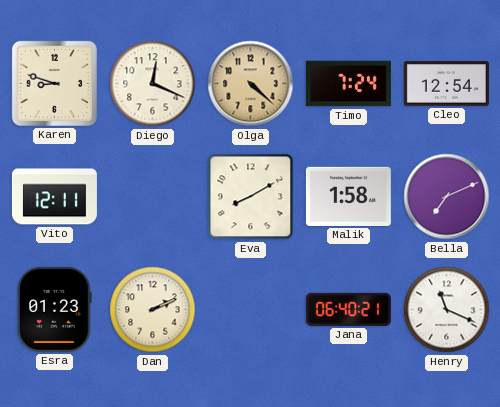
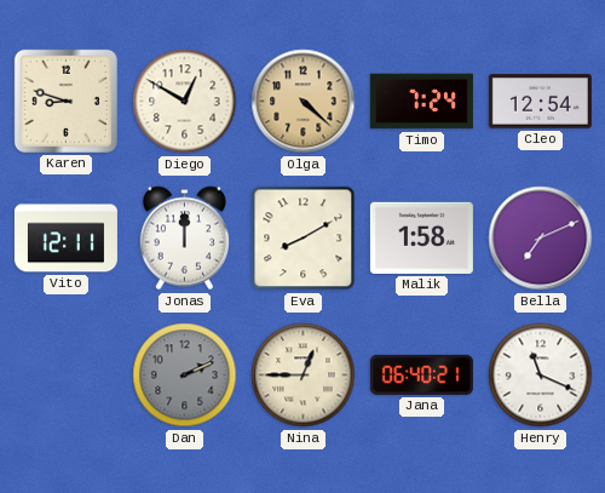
Diego: 12:19 -> 12:50
Jonas: none -> 12:00
Esra: 01:23 -> none
Dan dial: cream -> grey
Nina: none -> 12:45
